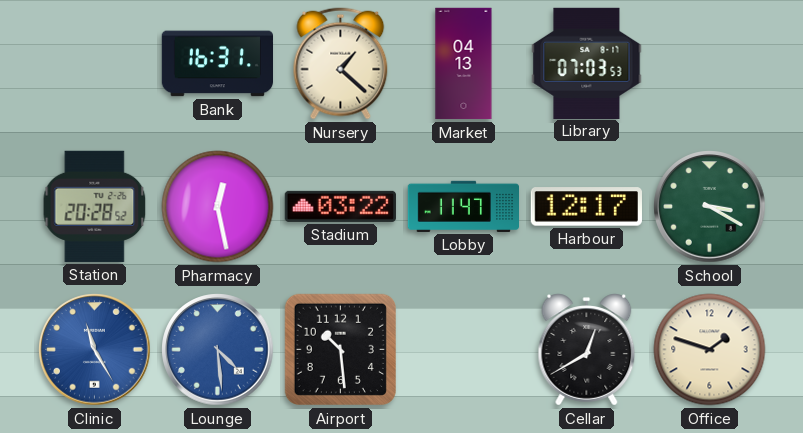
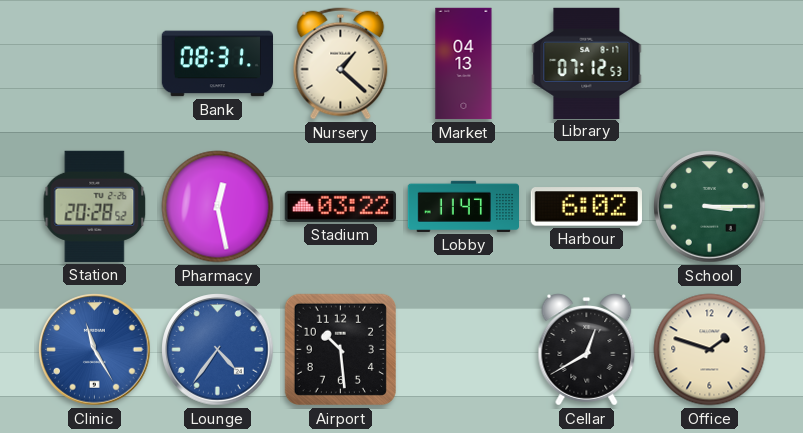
Bank: 16:31 -> 08:31
Library: 07:03 -> 07:12
Harbour: 12:17 -> 6:02
School: 3:20 -> 3:15
Lounge: 4:29 -> 4:36
